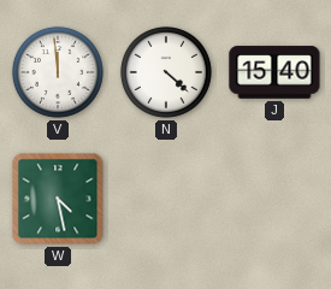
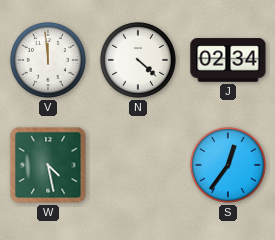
J: 15:40 -> 02:34
S: none -> 12:36
